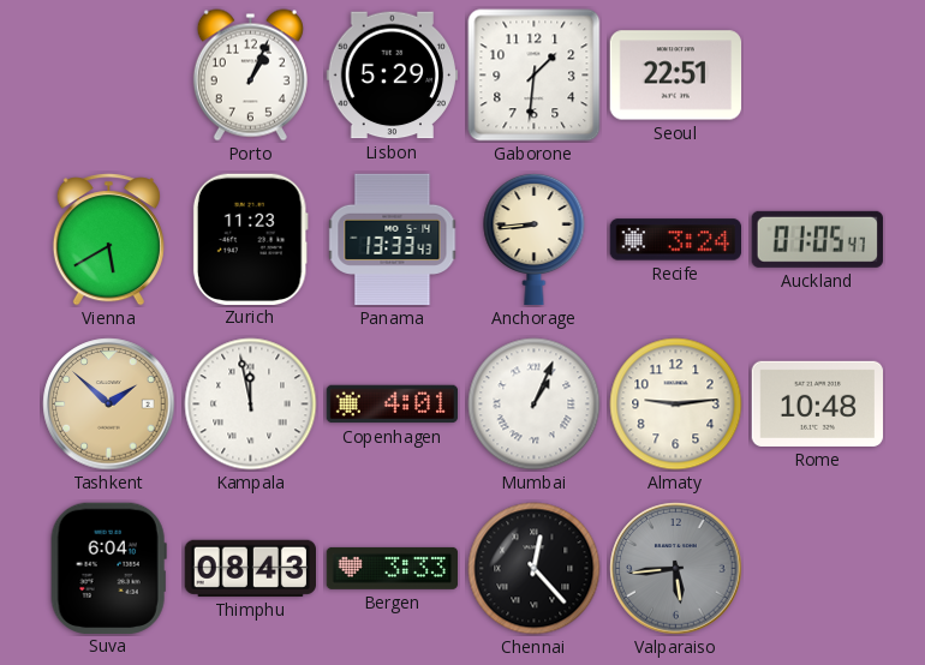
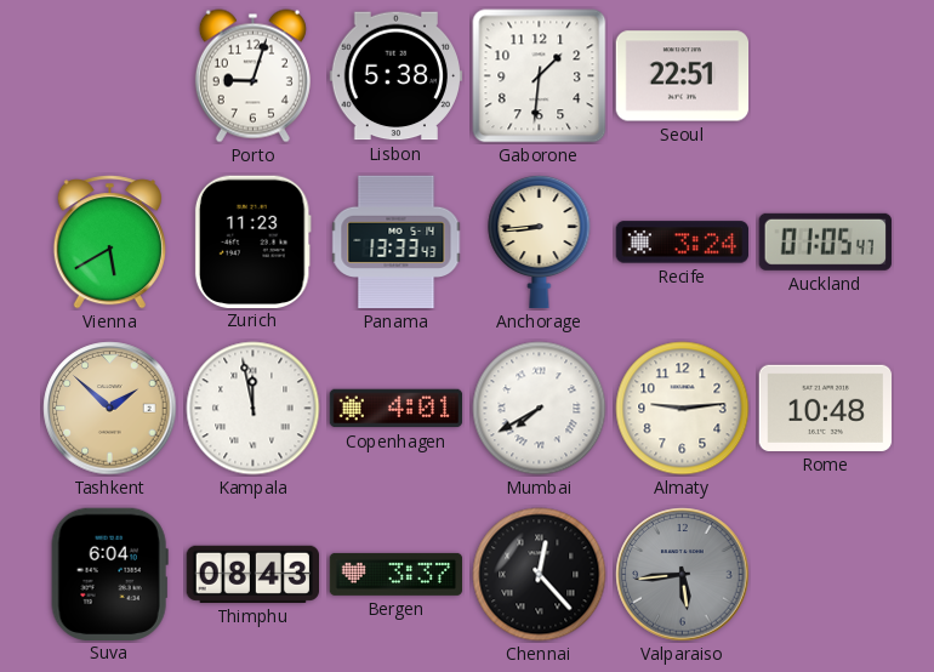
Porto: 1:04 -> 9:03
Lisbon: 5:29 -> 5:38
Mumbai: 1:04 -> 7:40
Bergen: 3:33 -> 3:37
